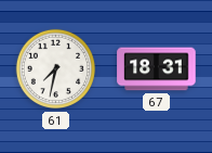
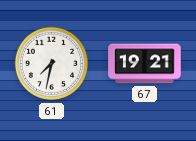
67: 18:31 -> 19:21
